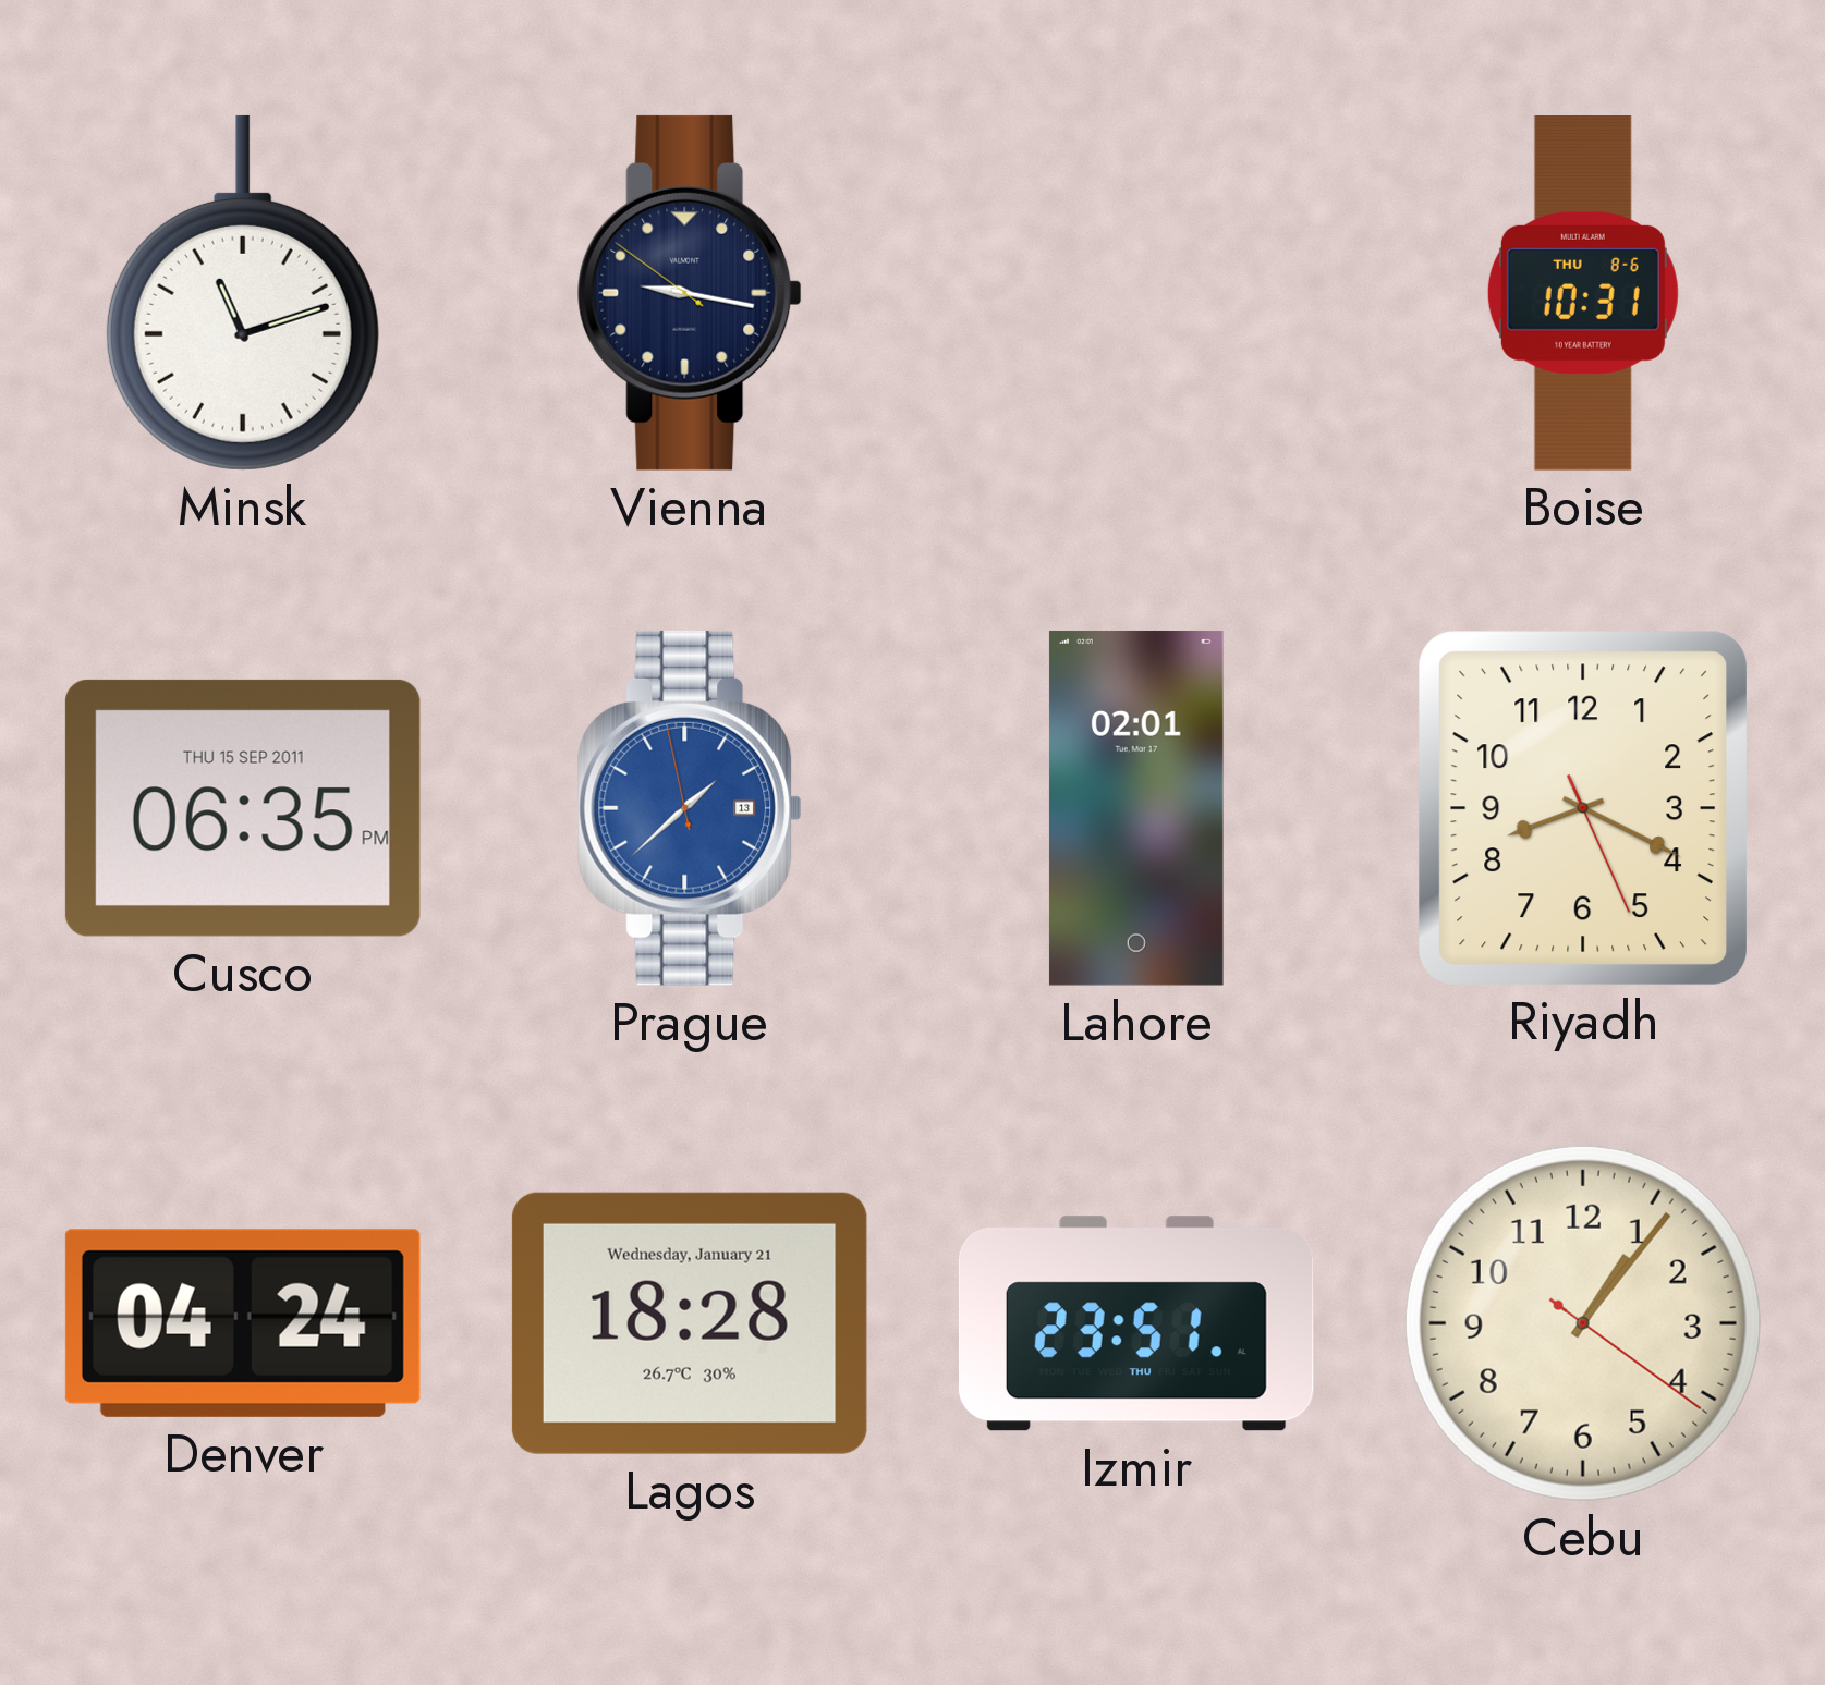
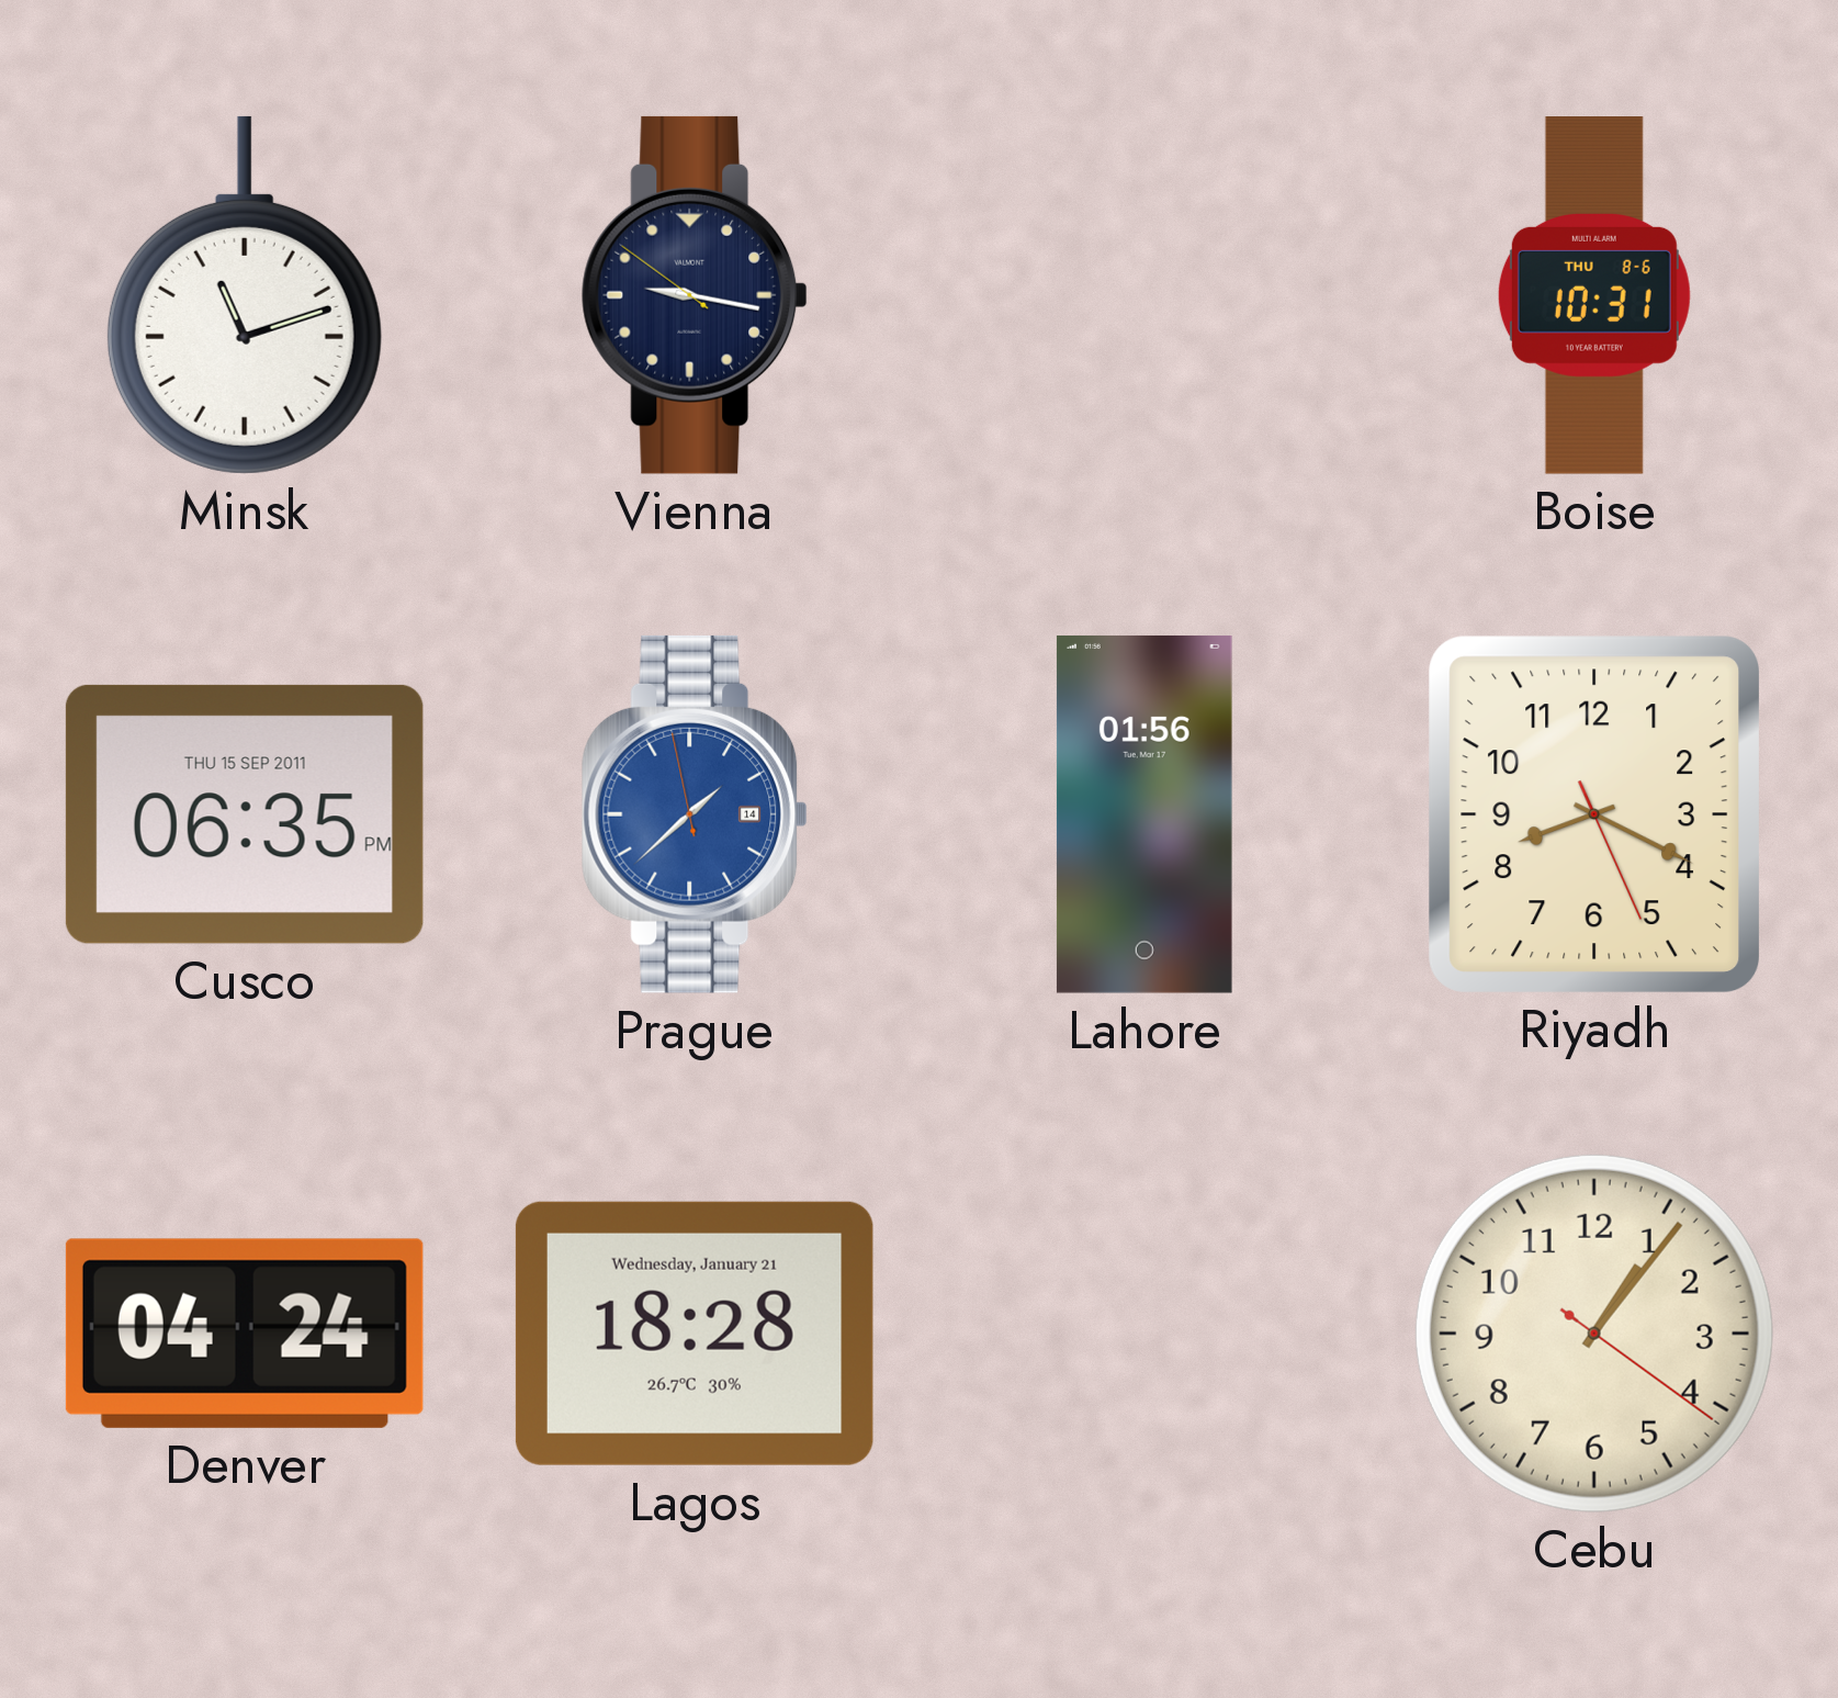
Prague date: 13 -> 14
Lahore: 02:01 -> 01:56
Izmir: 23:51 -> none
